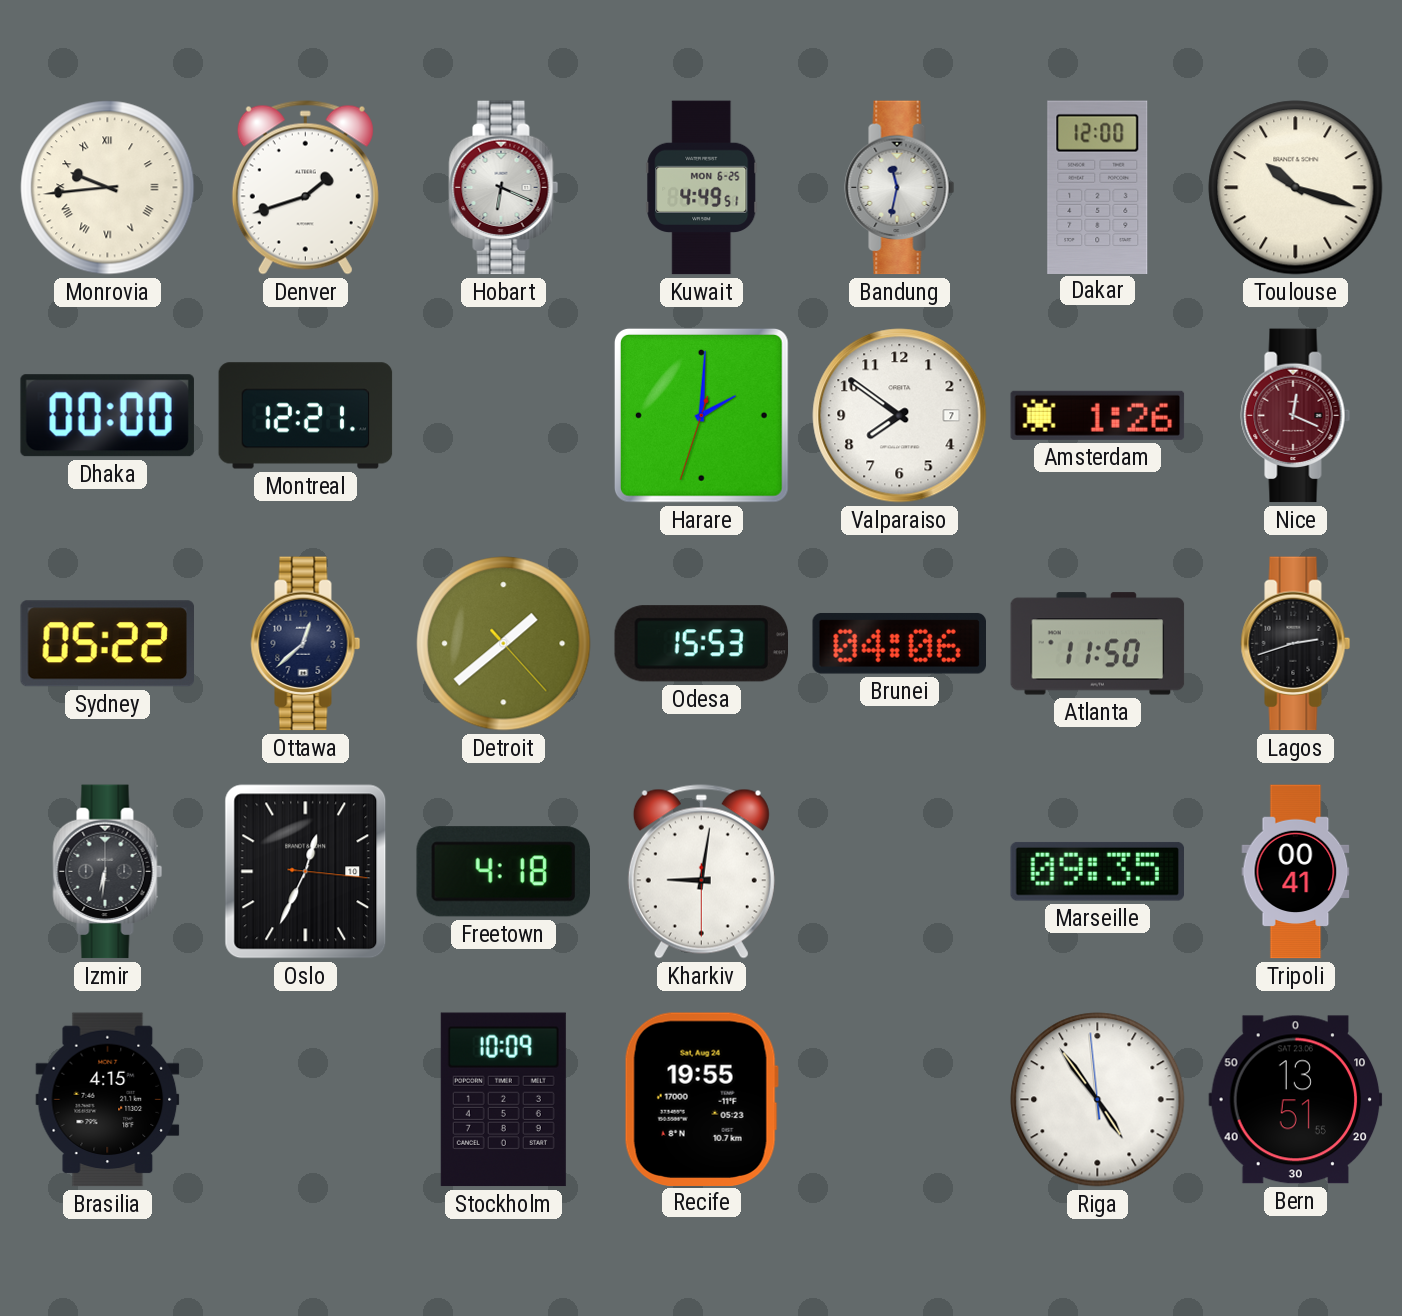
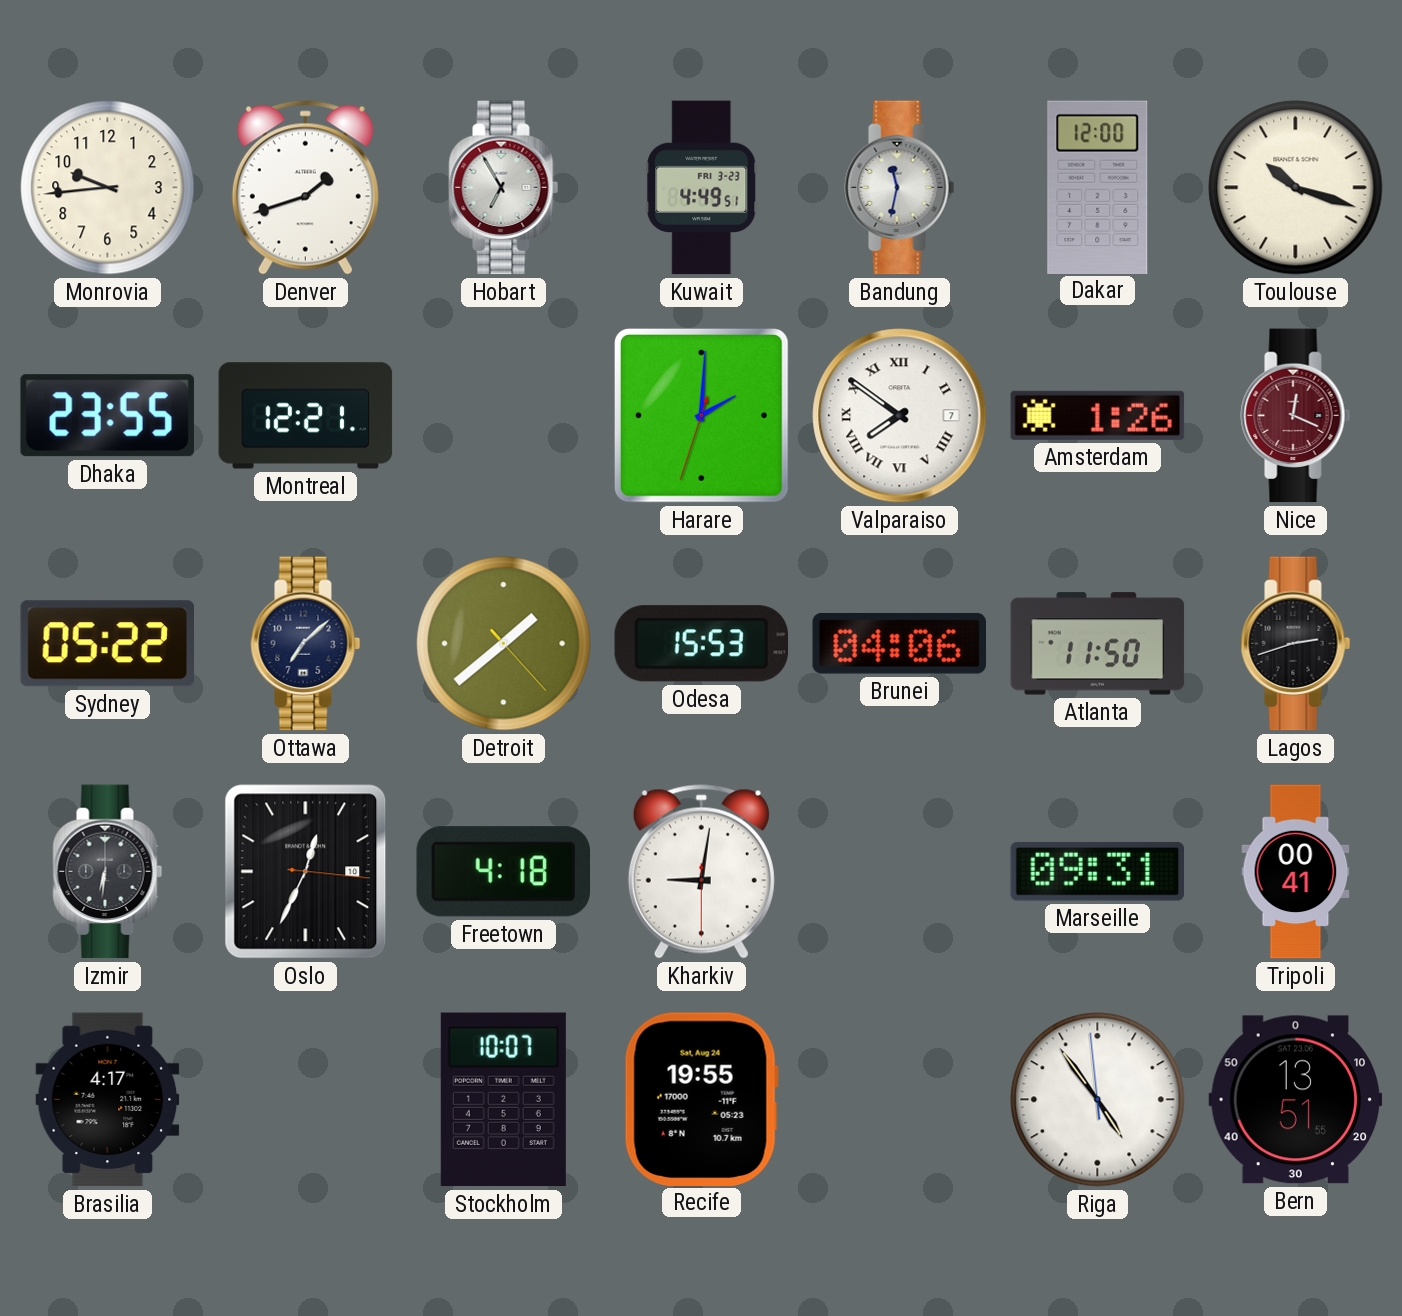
Monrovia numerals: Roman -> Arabic
Hobart: 6:19 -> 6:55
Kuwait date: MON 6-25 -> FRI 3-23
Dhaka: 00:00 -> 23:55
Valparaiso numerals: Arabic -> Roman
Ottawa: 12:38 -> 7:08
Marseille: 09:35 -> 09:31
Brasilia: 4:15 -> 4:17
Stockholm: 10:09 -> 10:07
